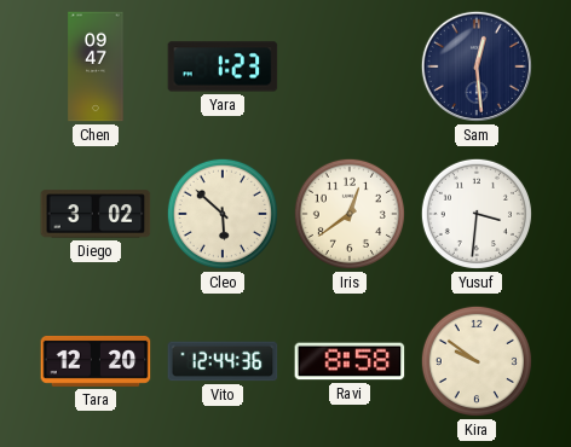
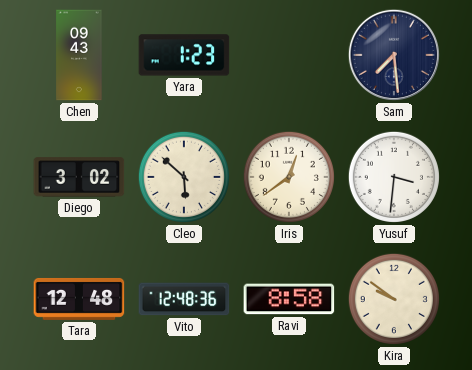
Chen: 09:47 -> 09:43
Sam: 12:29 -> 7:29
Tara: 12:20 -> 12:48
Vito: 12:44 -> 12:48
